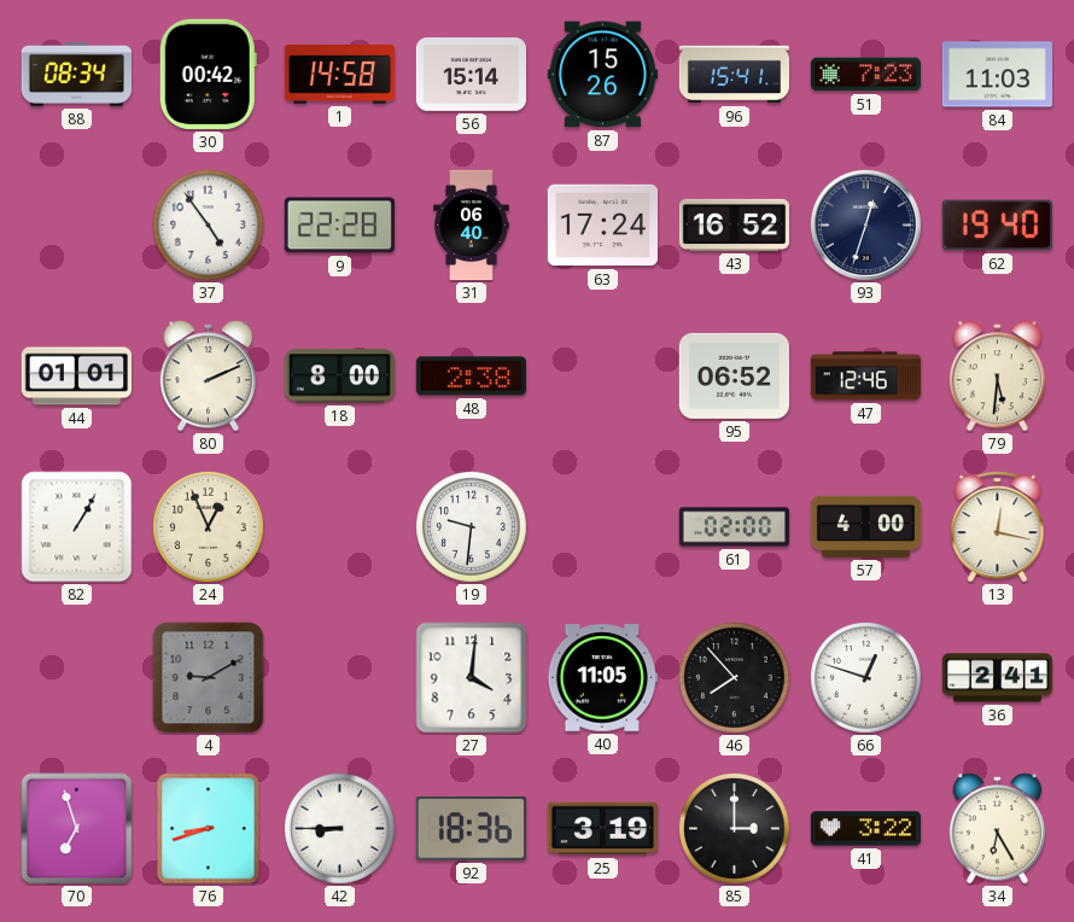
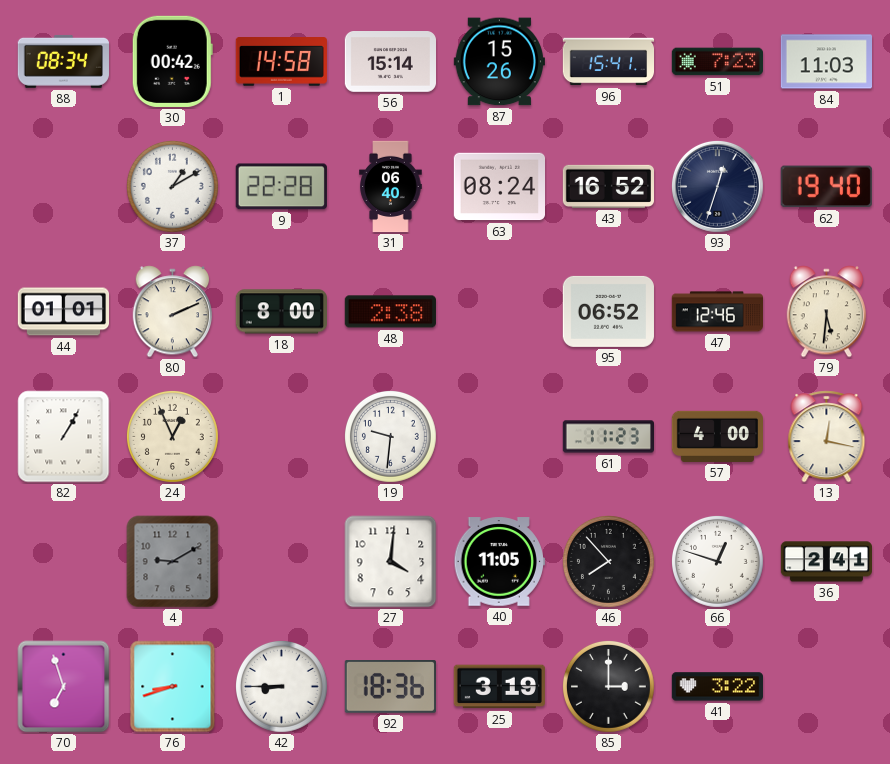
37: 4:54 -> 1:10
63: 17:24 -> 08:24
61: 02:00 -> 11:23
34: 6:25 -> none
